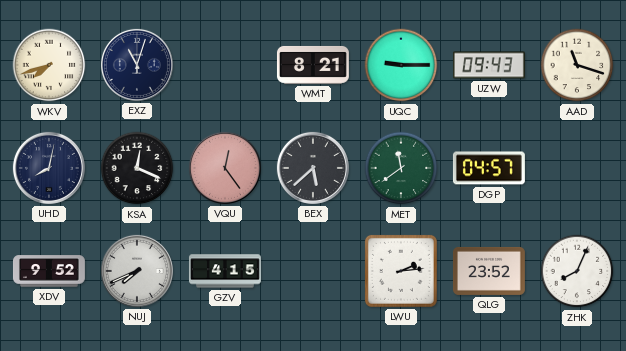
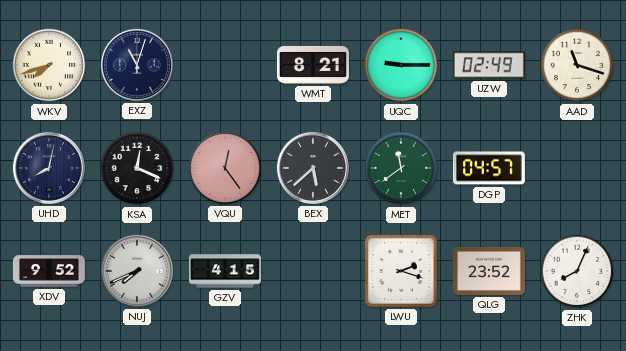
UZW: 09:43 -> 02:49
LWU: 2:14 -> 2:18
